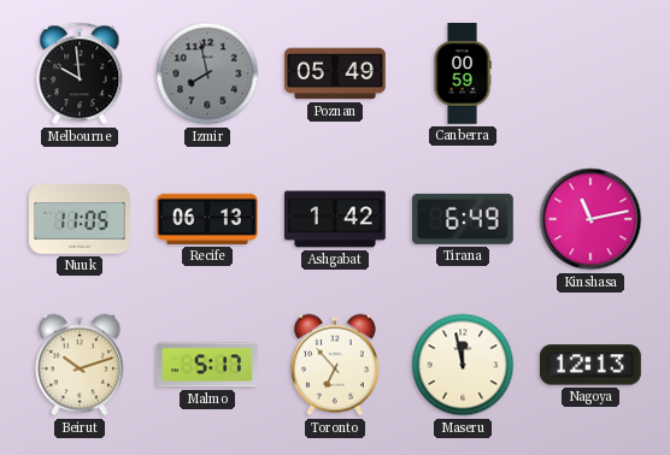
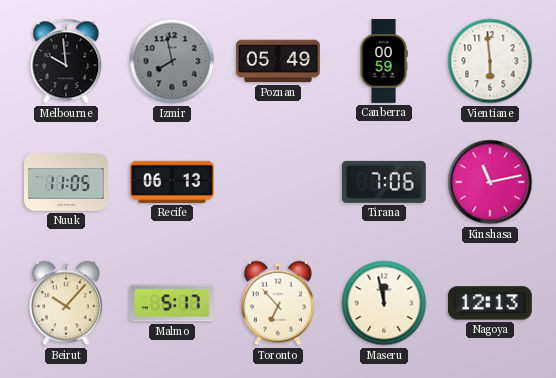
Vientiane: none -> 5:59
Ashgabat: 1:42 -> none
Tirana: 6:49 -> 7:06
Beirut: 10:12 -> 10:07
